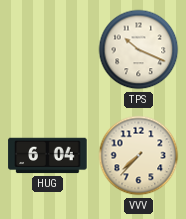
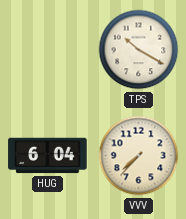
TPS: 10:19 -> 10:20
